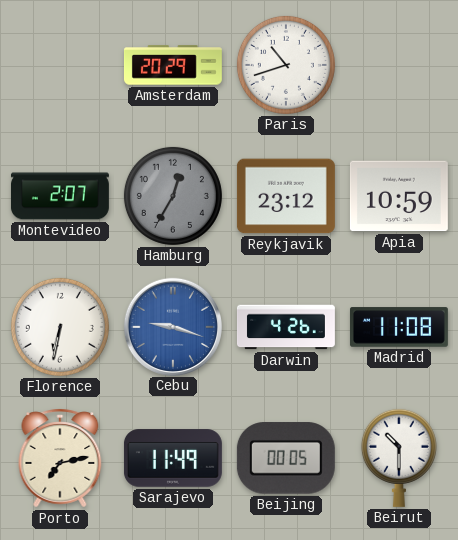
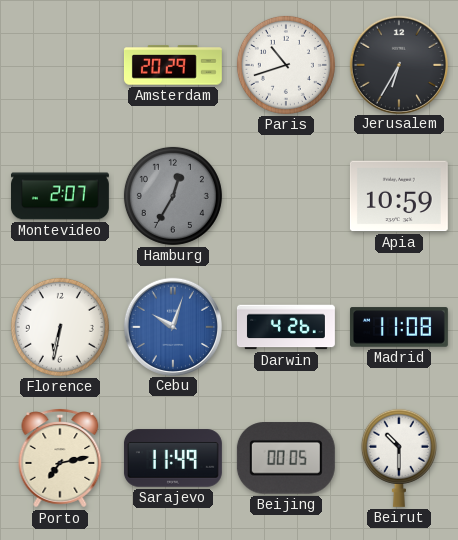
Jerusalem: none -> 6:35
Reykjavik: 23:12 -> none
Cebu: 9:18 -> 10:03
